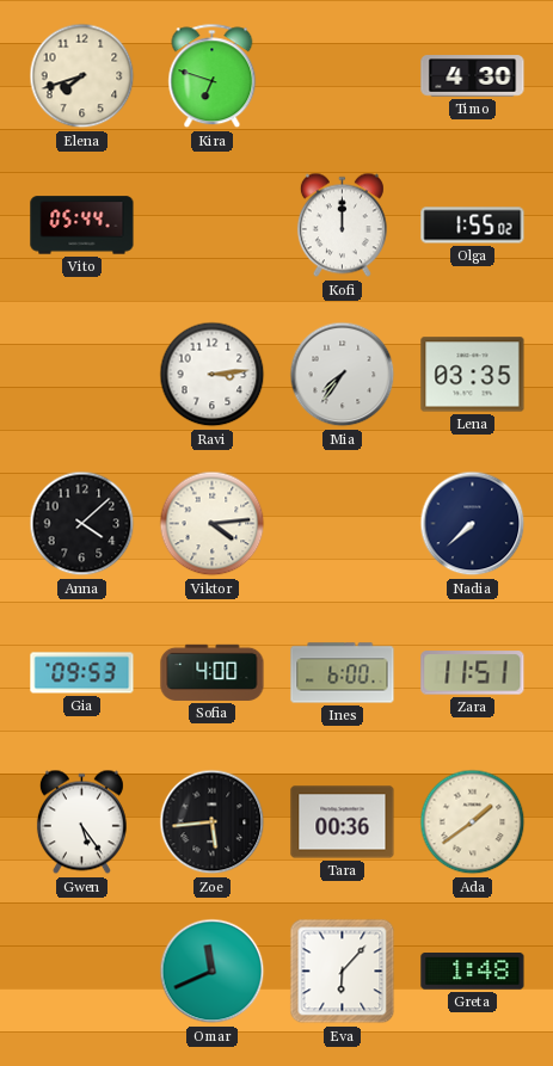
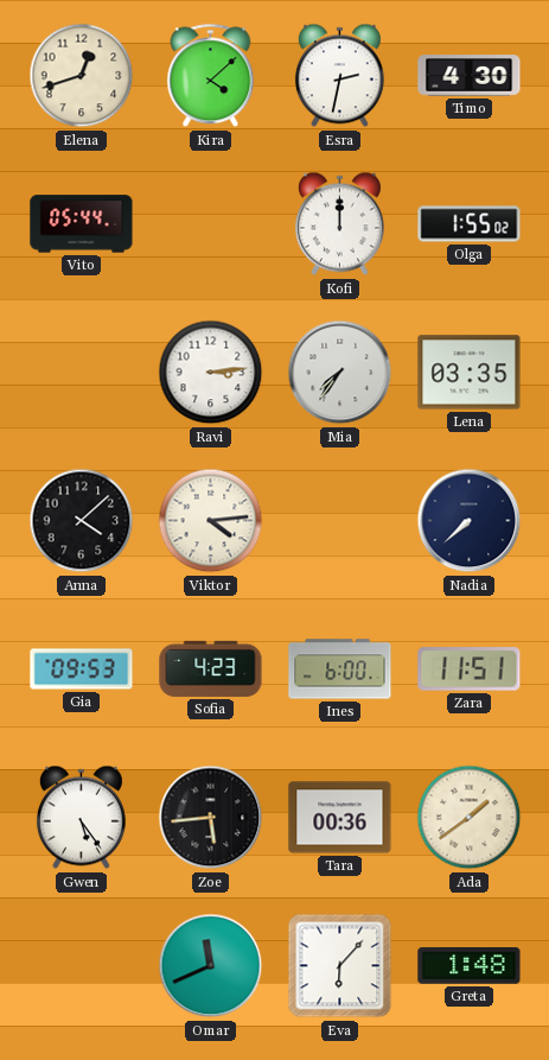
Elena: 7:42 -> 12:42
Kira: 6:48 -> 4:08
Esra: none -> 2:32
Sofia: 4:00 -> 4:23
